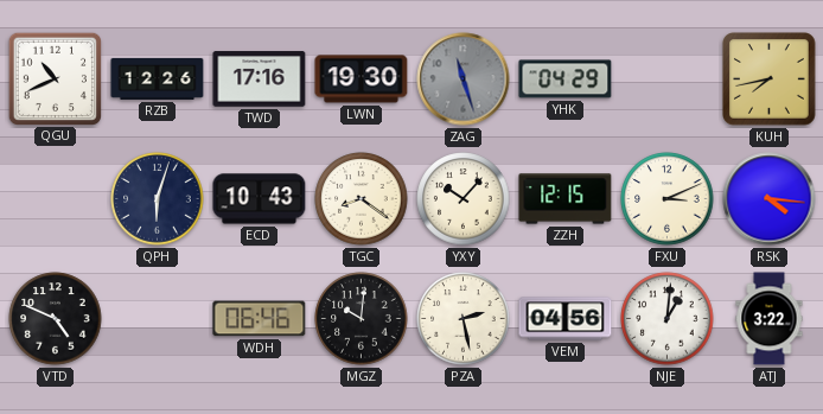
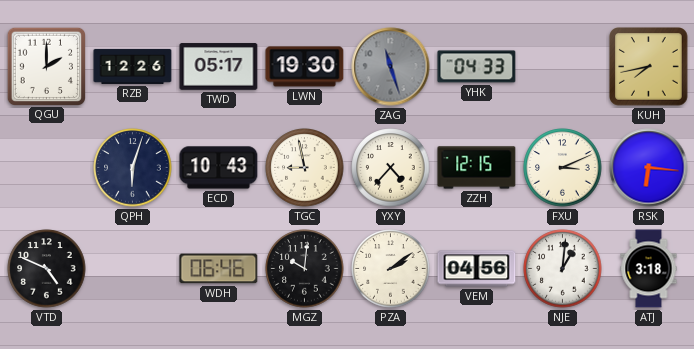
QGU: 10:41 -> 2:00
TWD: 17:16 -> 05:17
YHK: 04:29 -> 04:33
TGC: 8:21 -> 8:58
YXY: 10:07 -> 4:37
RSK: 4:16 -> 6:16
PZA: 2:28 -> 2:09
ATJ: 3:22 -> 3:18
